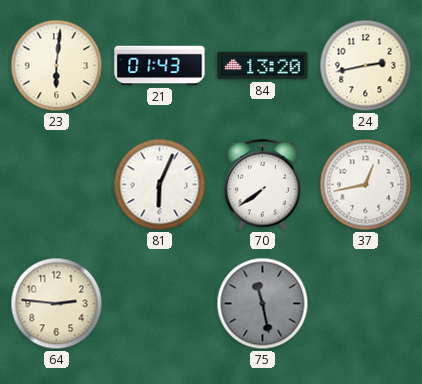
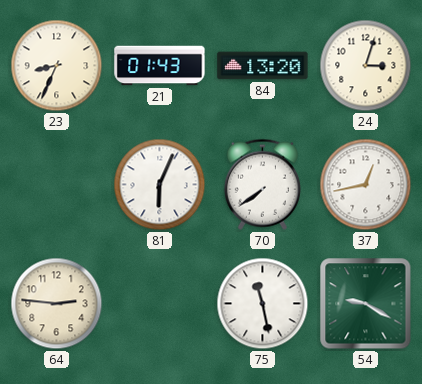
23: 6:01 -> 8:34
24: 2:43 -> 3:03
75 dial: grey -> white
54: none -> 9:20
